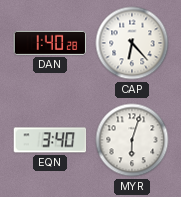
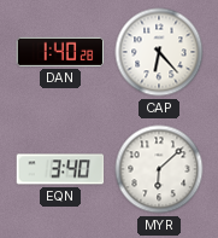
MYR: 6:03 -> 6:08
